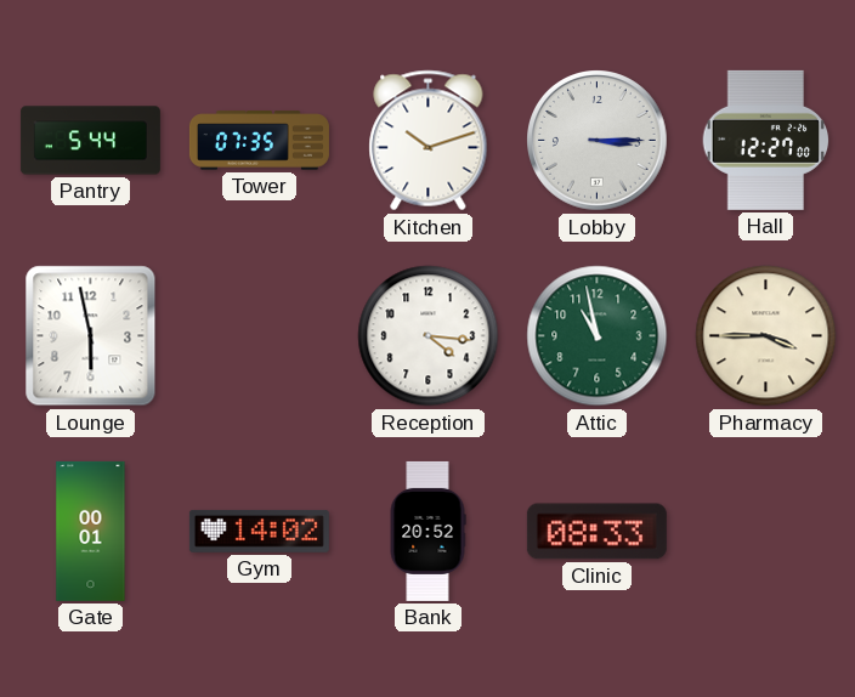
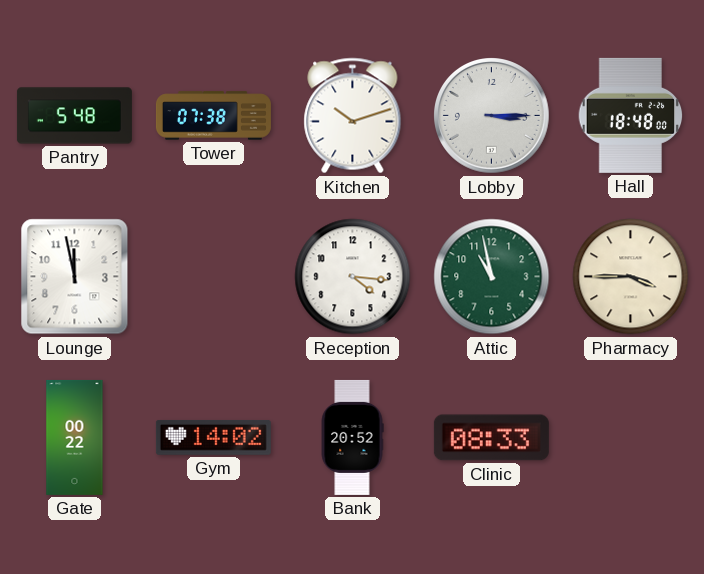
Pantry: 5:44 -> 5:48
Tower: 07:35 -> 07:38
Hall: 12:27 -> 18:48
Lounge: 5:58 -> 11:58
Gate: 00:01 -> 00:22
